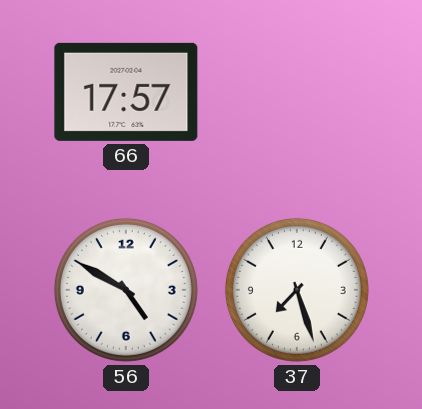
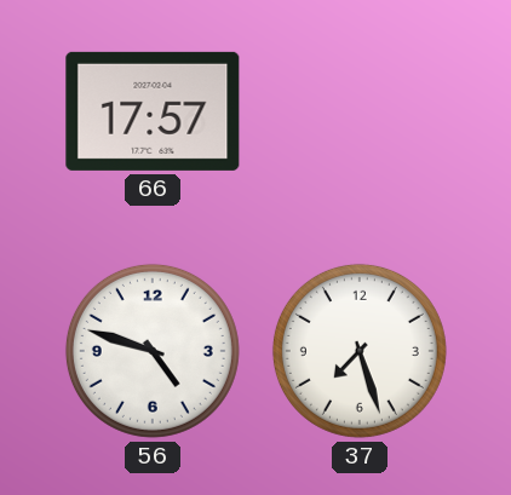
56: 4:50 -> 4:48
